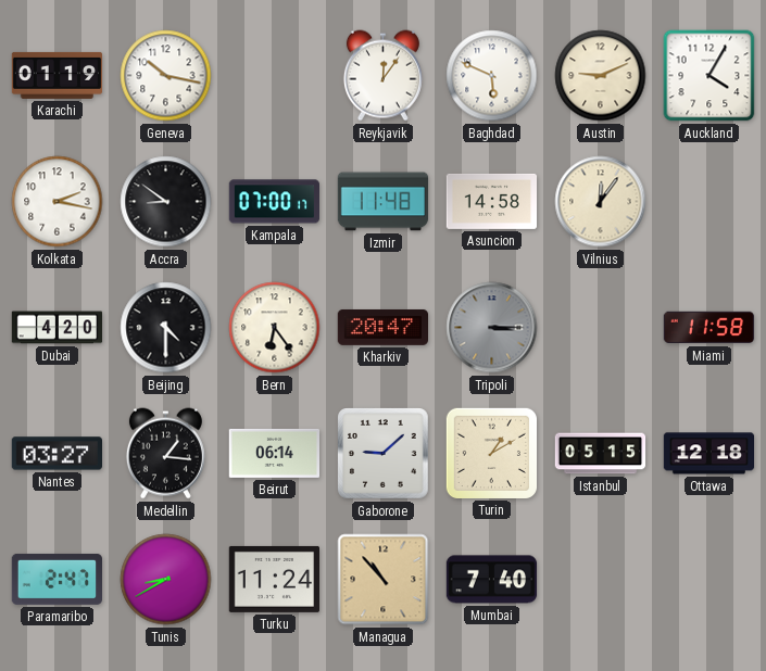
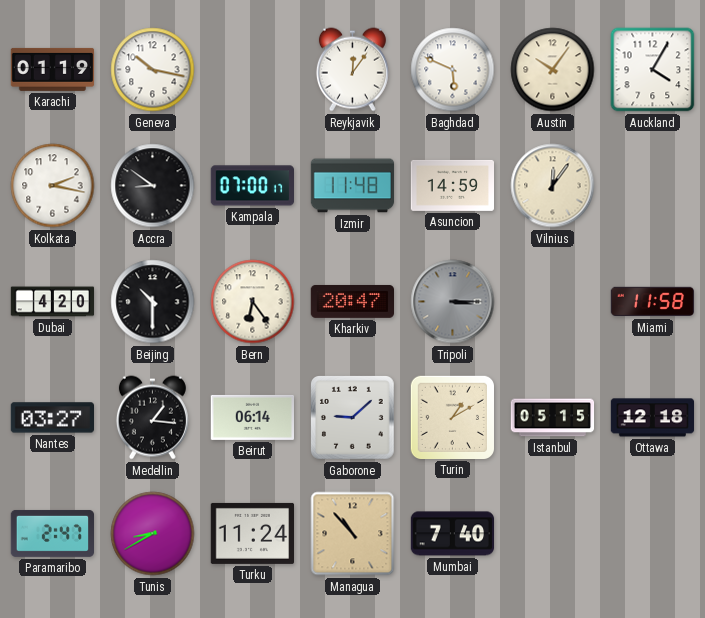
Austin: 9:11 -> 10:06
Asuncion: 14:58 -> 14:59
Beijing: 4:30 -> 10:30
